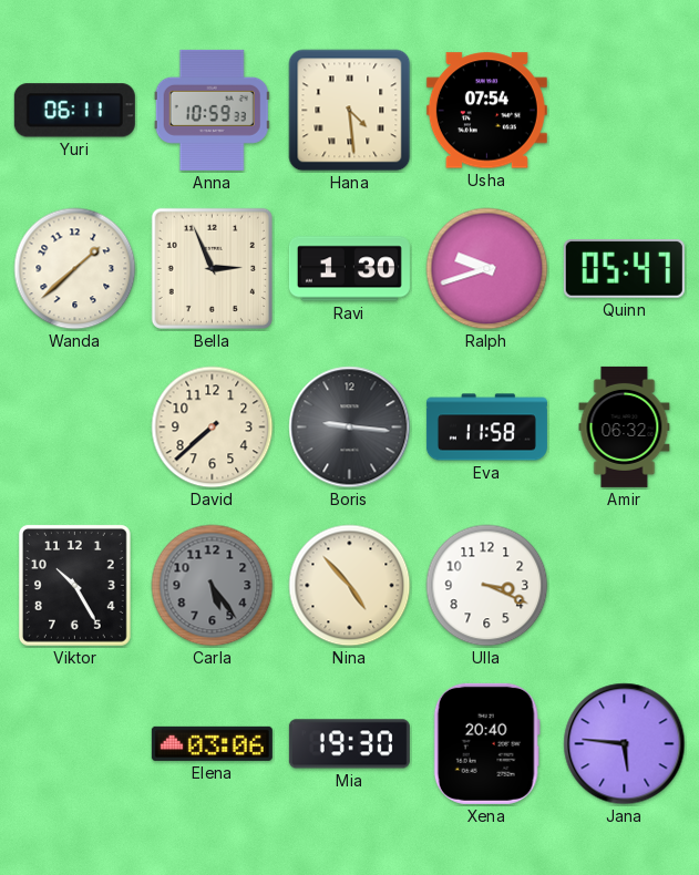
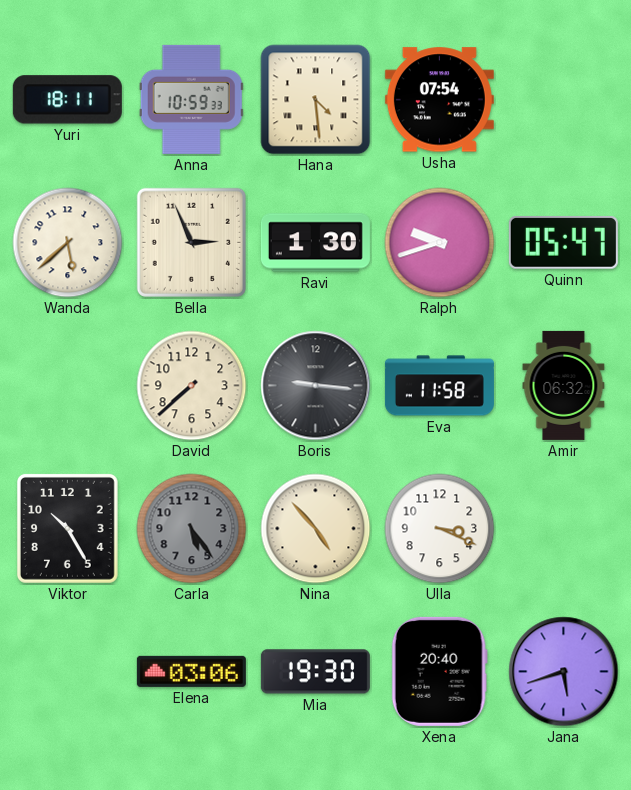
Yuri: 06:11 -> 18:11
Wanda: 1:38 -> 5:38
Jana: 5:46 -> 5:42
